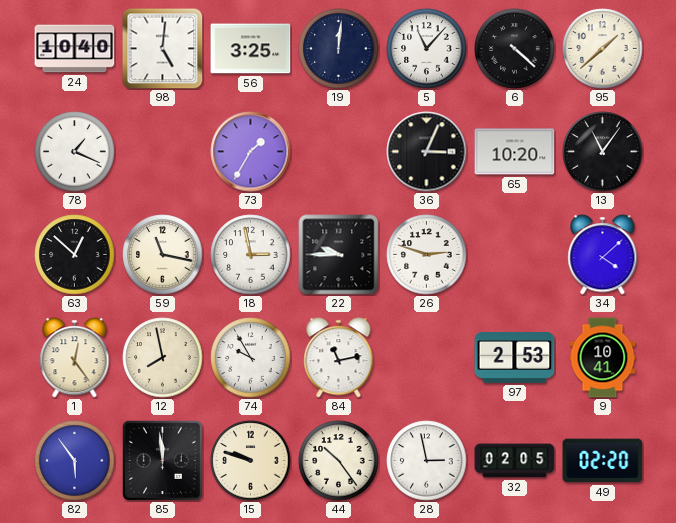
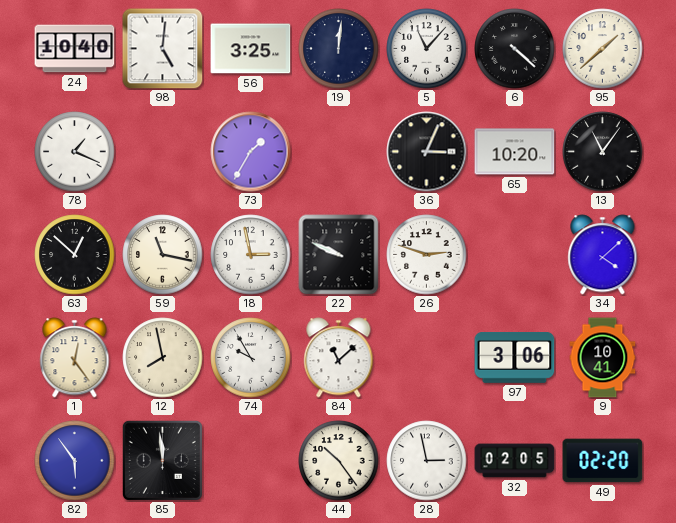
22: 9:45 -> 9:49
84: 11:13 -> 11:08
97: 2:53 -> 3:06
15: 9:48 -> none
